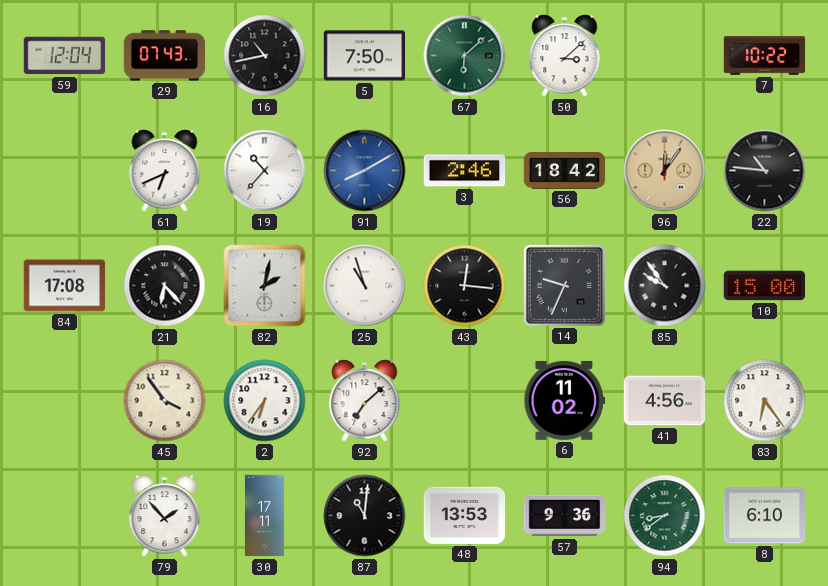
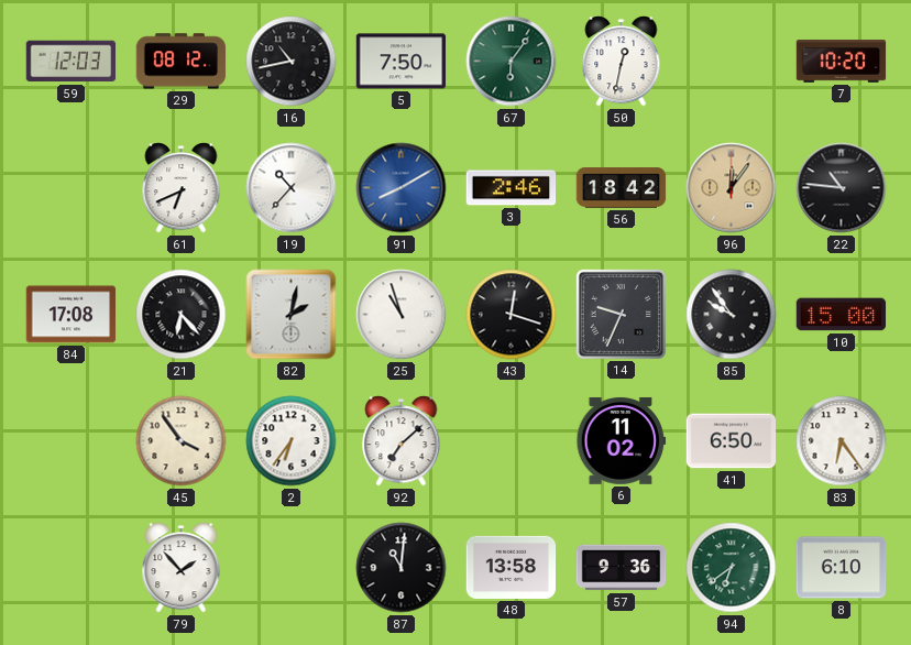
59: 12:04 -> 12:03
29: 07:43 -> 08:12
67: 6:08 -> 6:06
50: 3:08 -> 12:32
7: 10:22 -> 10:20
43: 12:16 -> 12:18
41: 4:56 -> 6:50
30: 17:11 -> none
48: 13:53 -> 13:58
94: 8:39 -> 6:39
